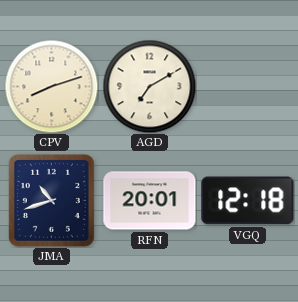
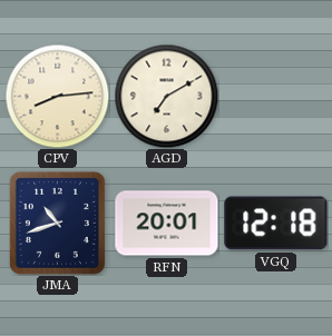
CPV: 8:12 -> 8:14
